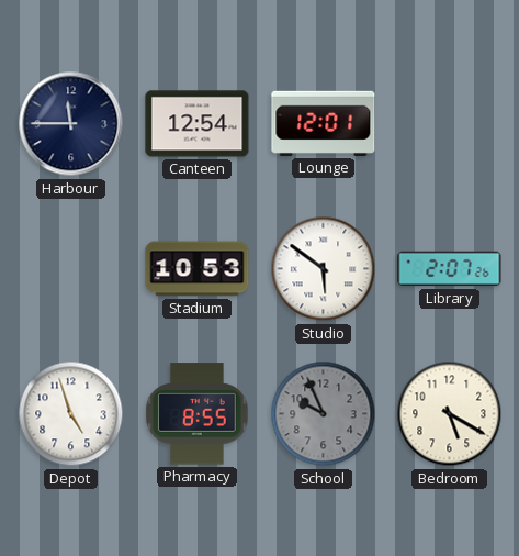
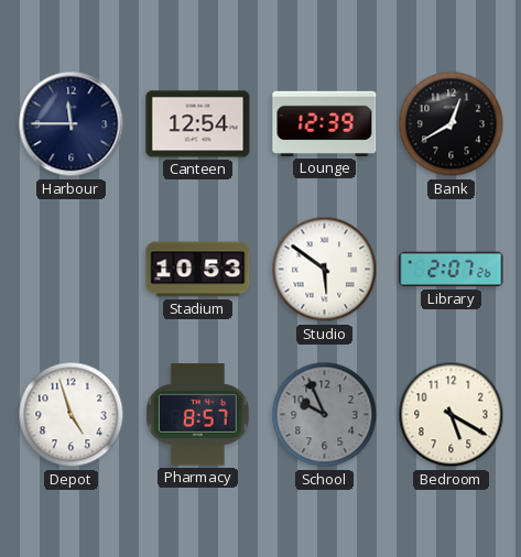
Lounge: 12:01 -> 12:39
Bank: none -> 12:40
Pharmacy: 8:55 -> 8:57
